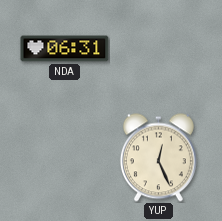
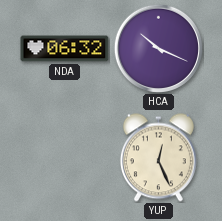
NDA: 06:31 -> 06:32
HCA: none -> 10:19
